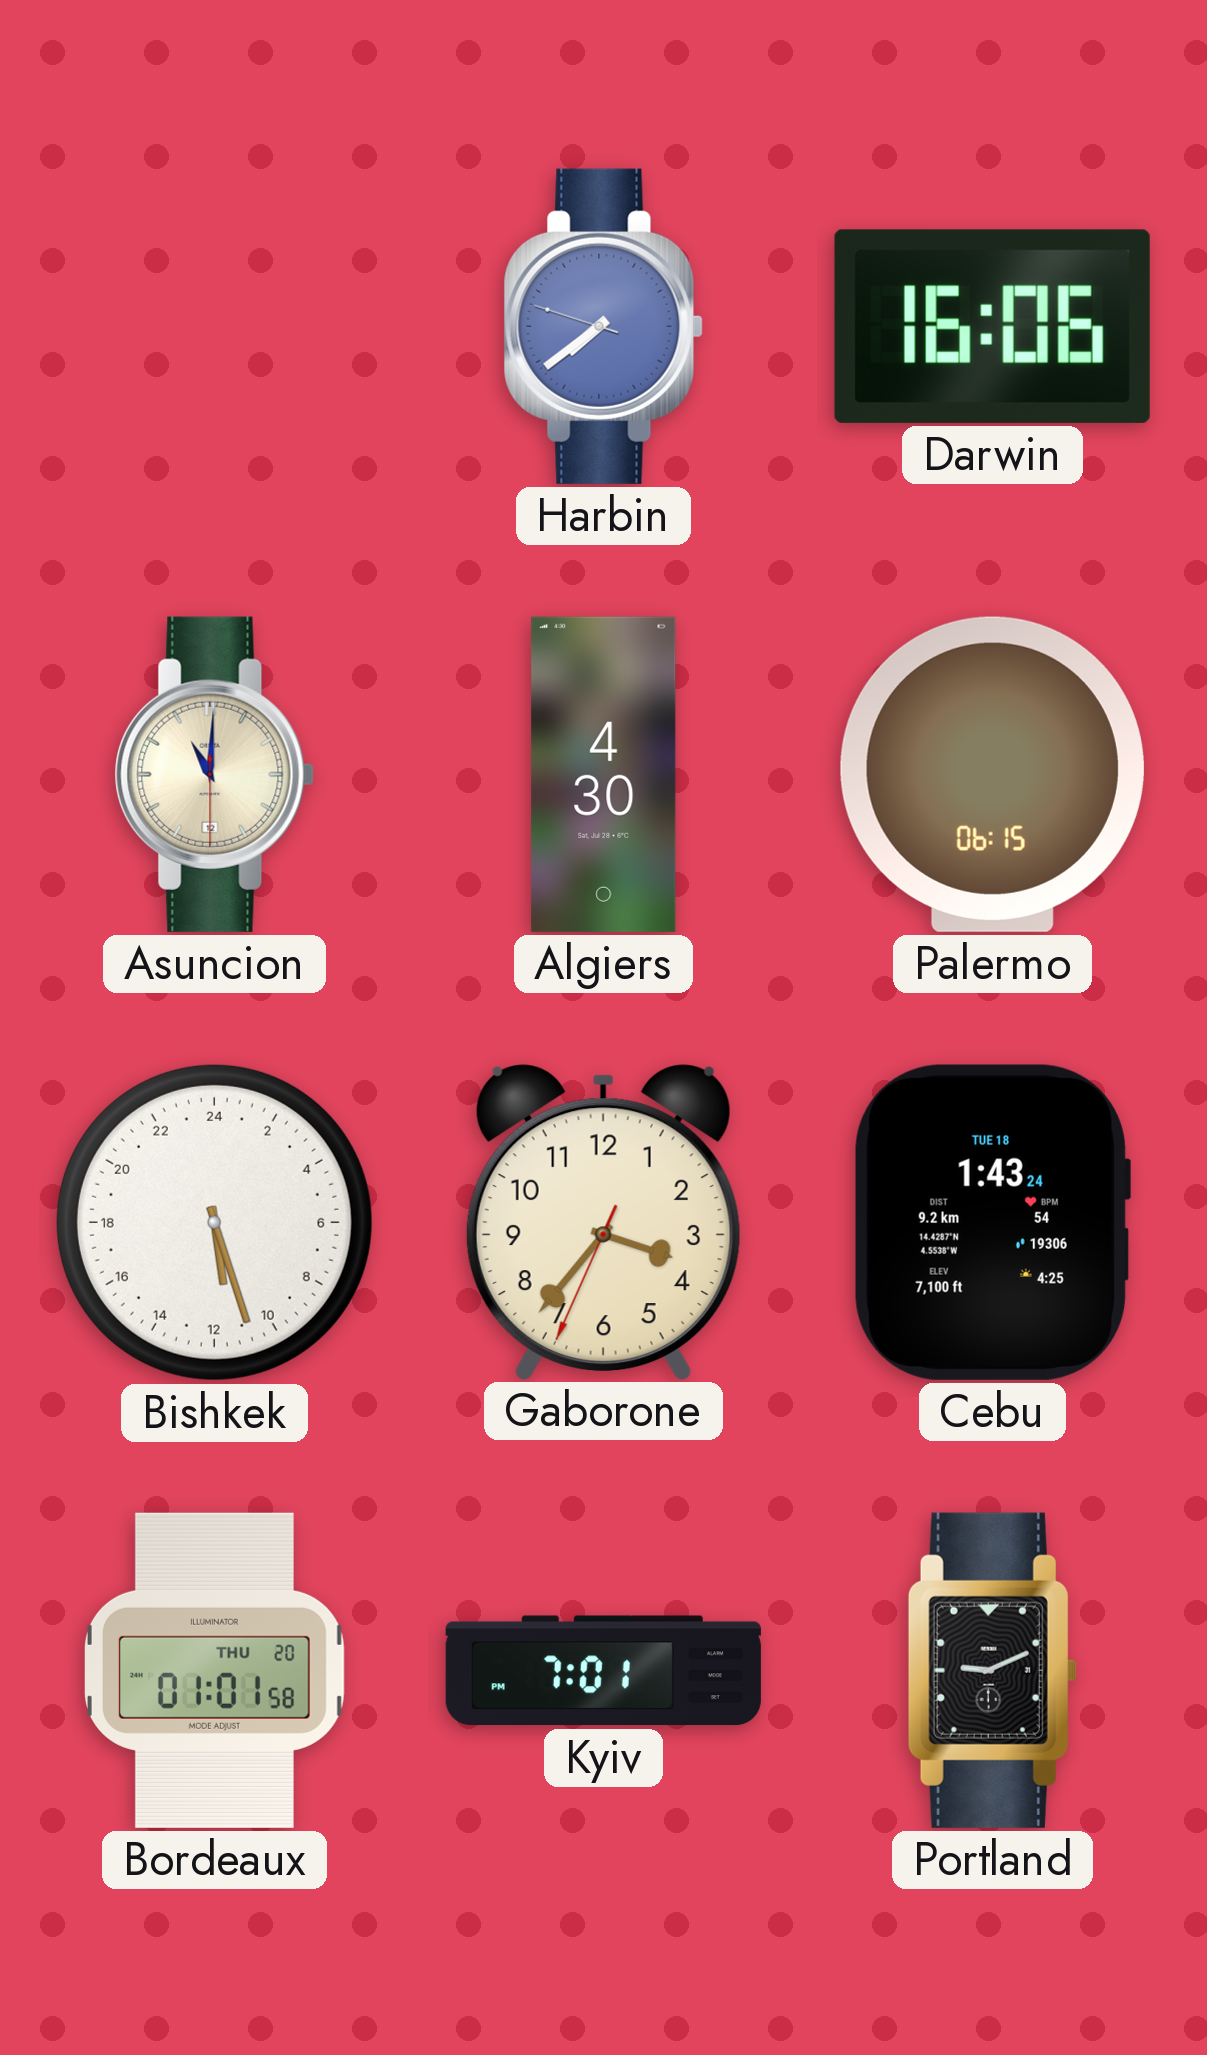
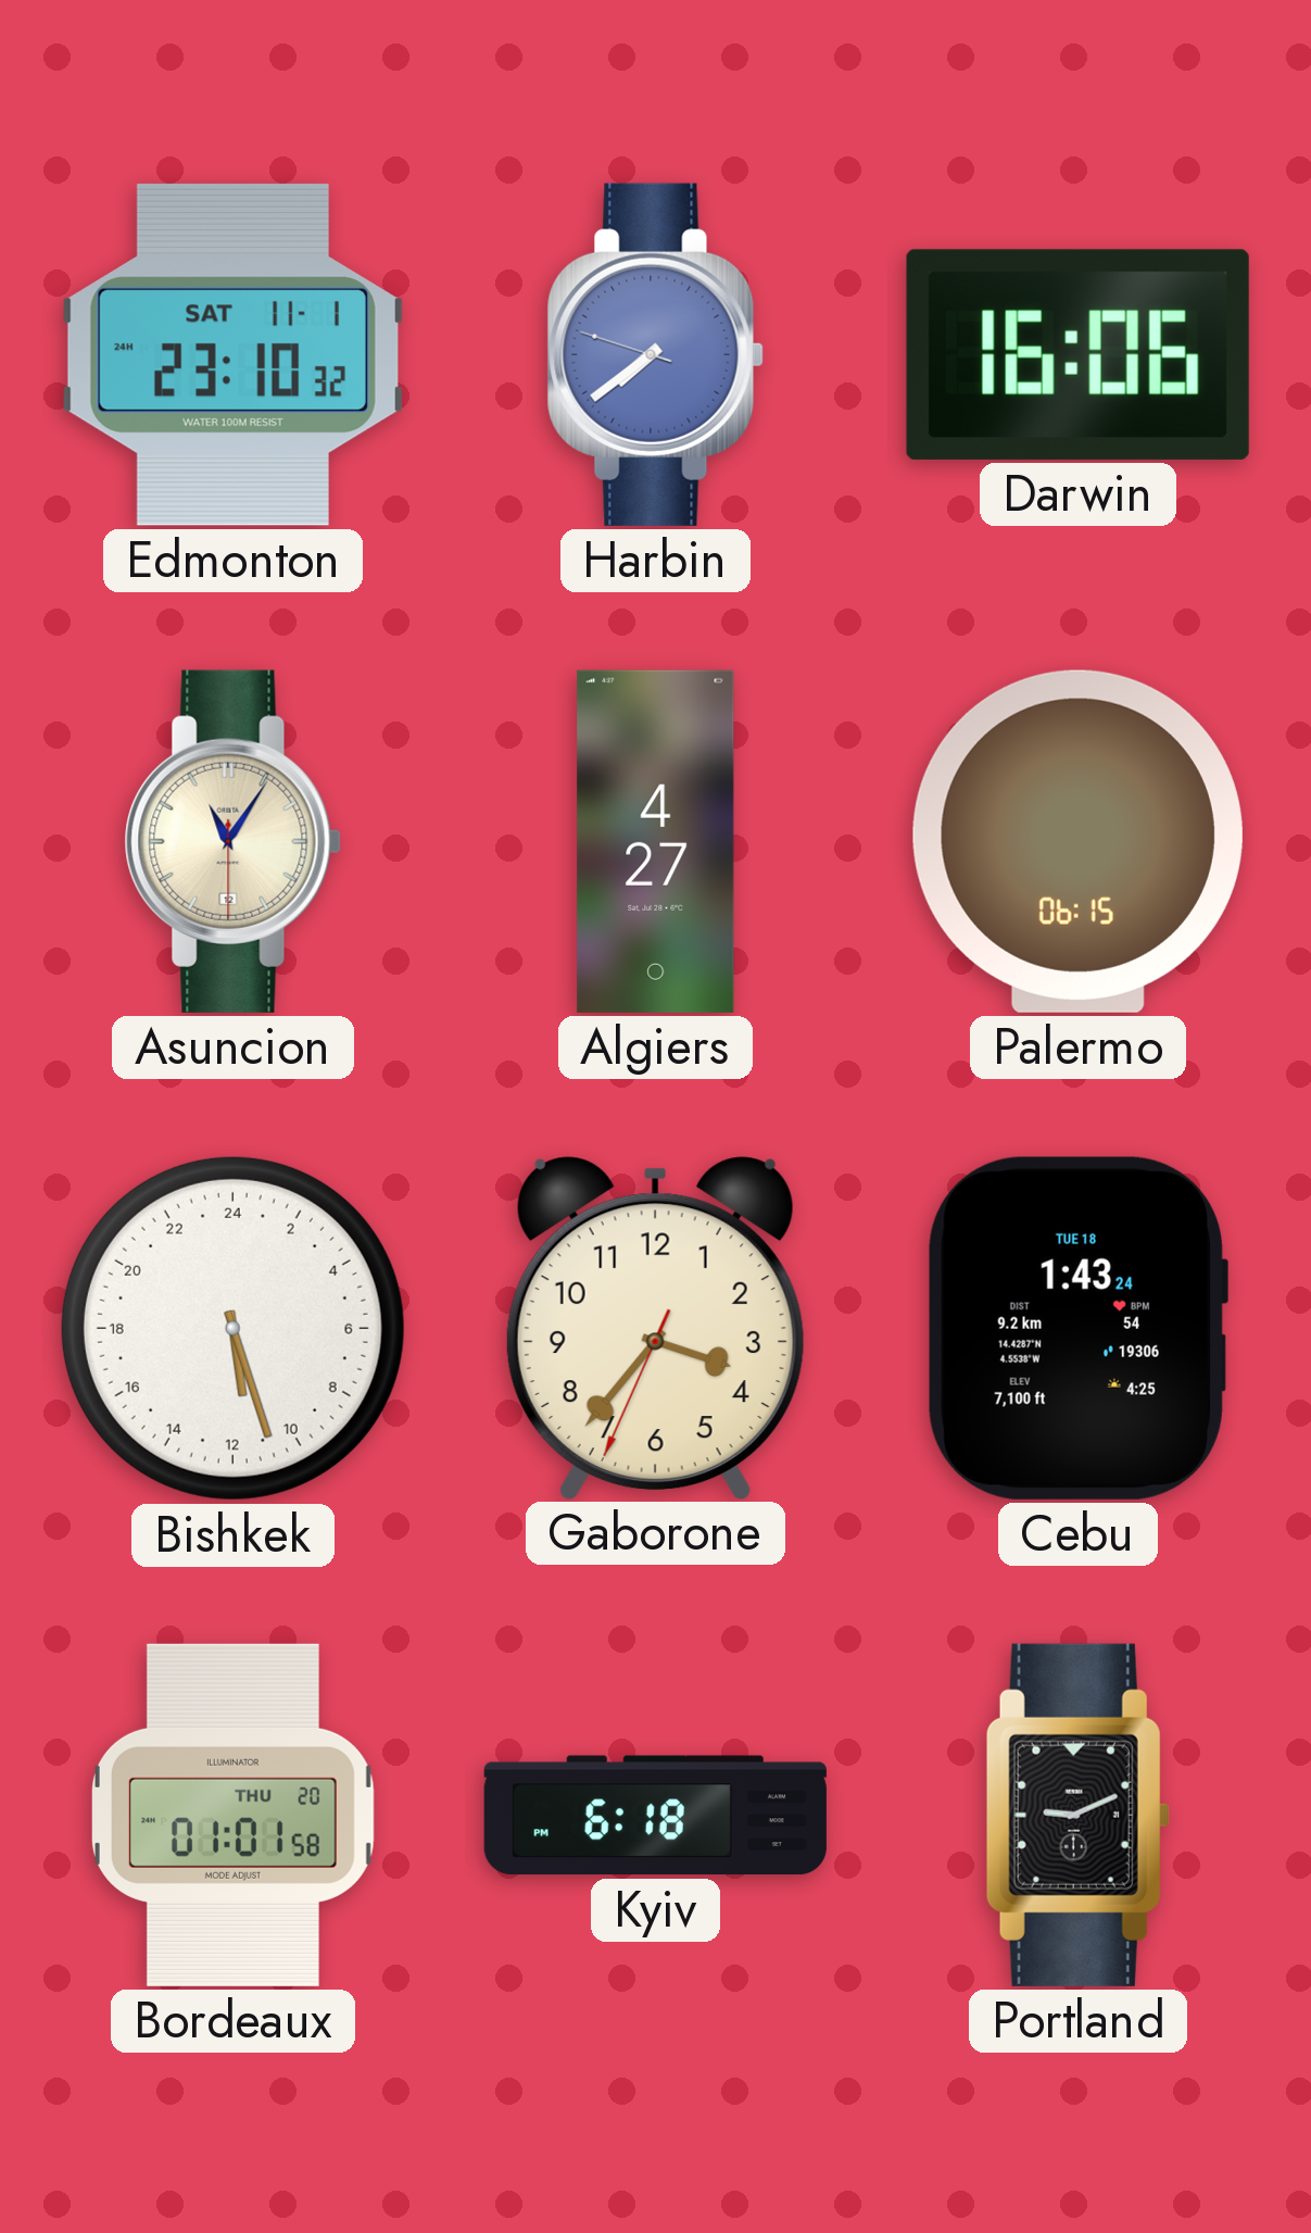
Edmonton: none -> 23:10
Asuncion: 11:00 -> 11:05
Algiers: 4:30 -> 4:27
Kyiv: 7:01 -> 6:18
